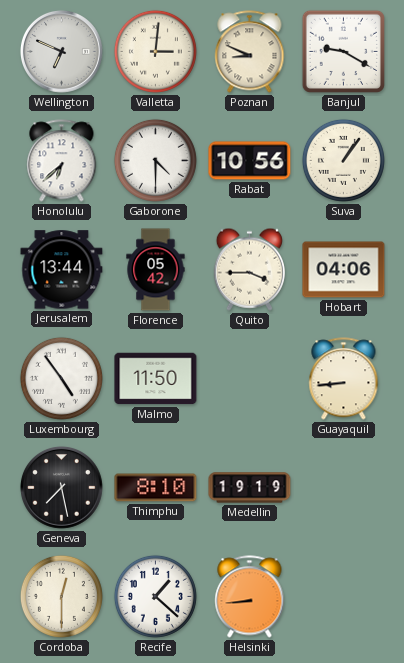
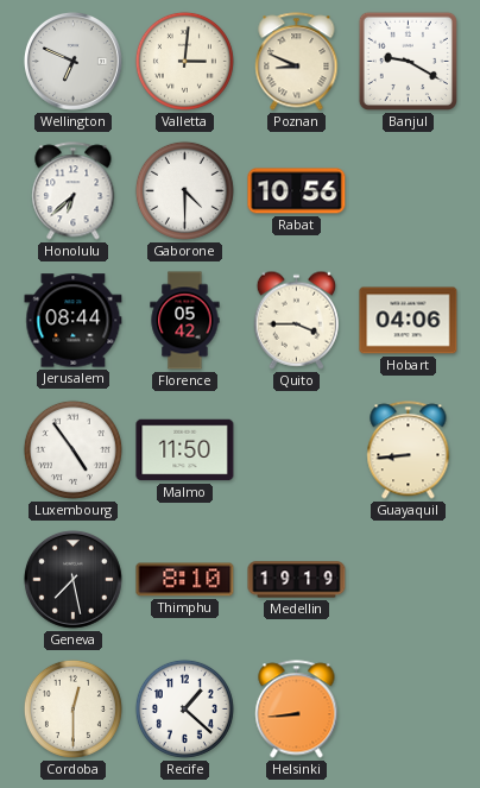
Suva: 1:06 -> none
Jerusalem: 13:44 -> 08:44
